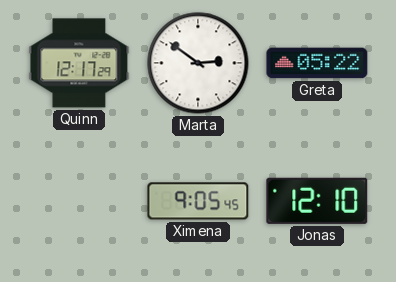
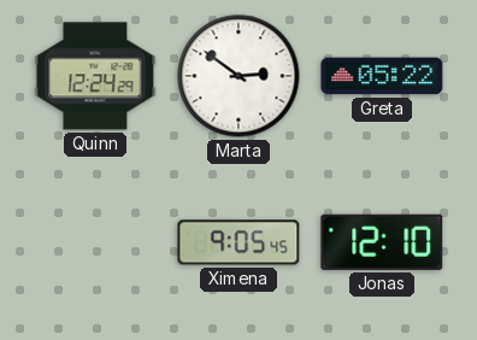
Quinn: 12:17 -> 12:24
